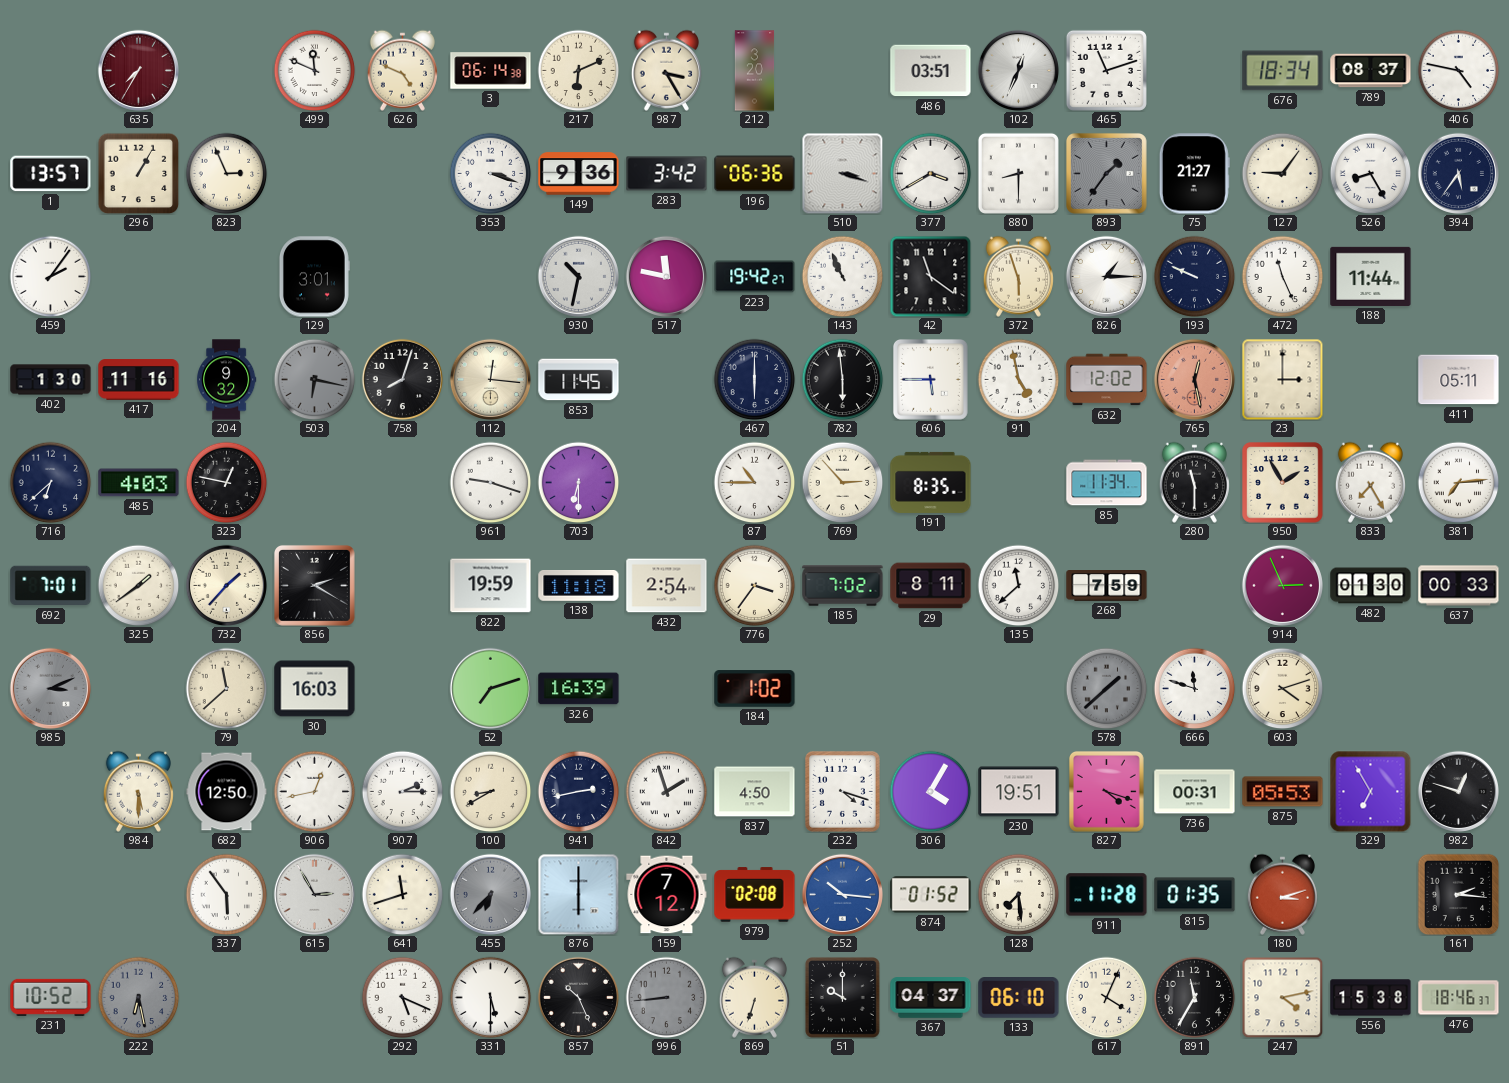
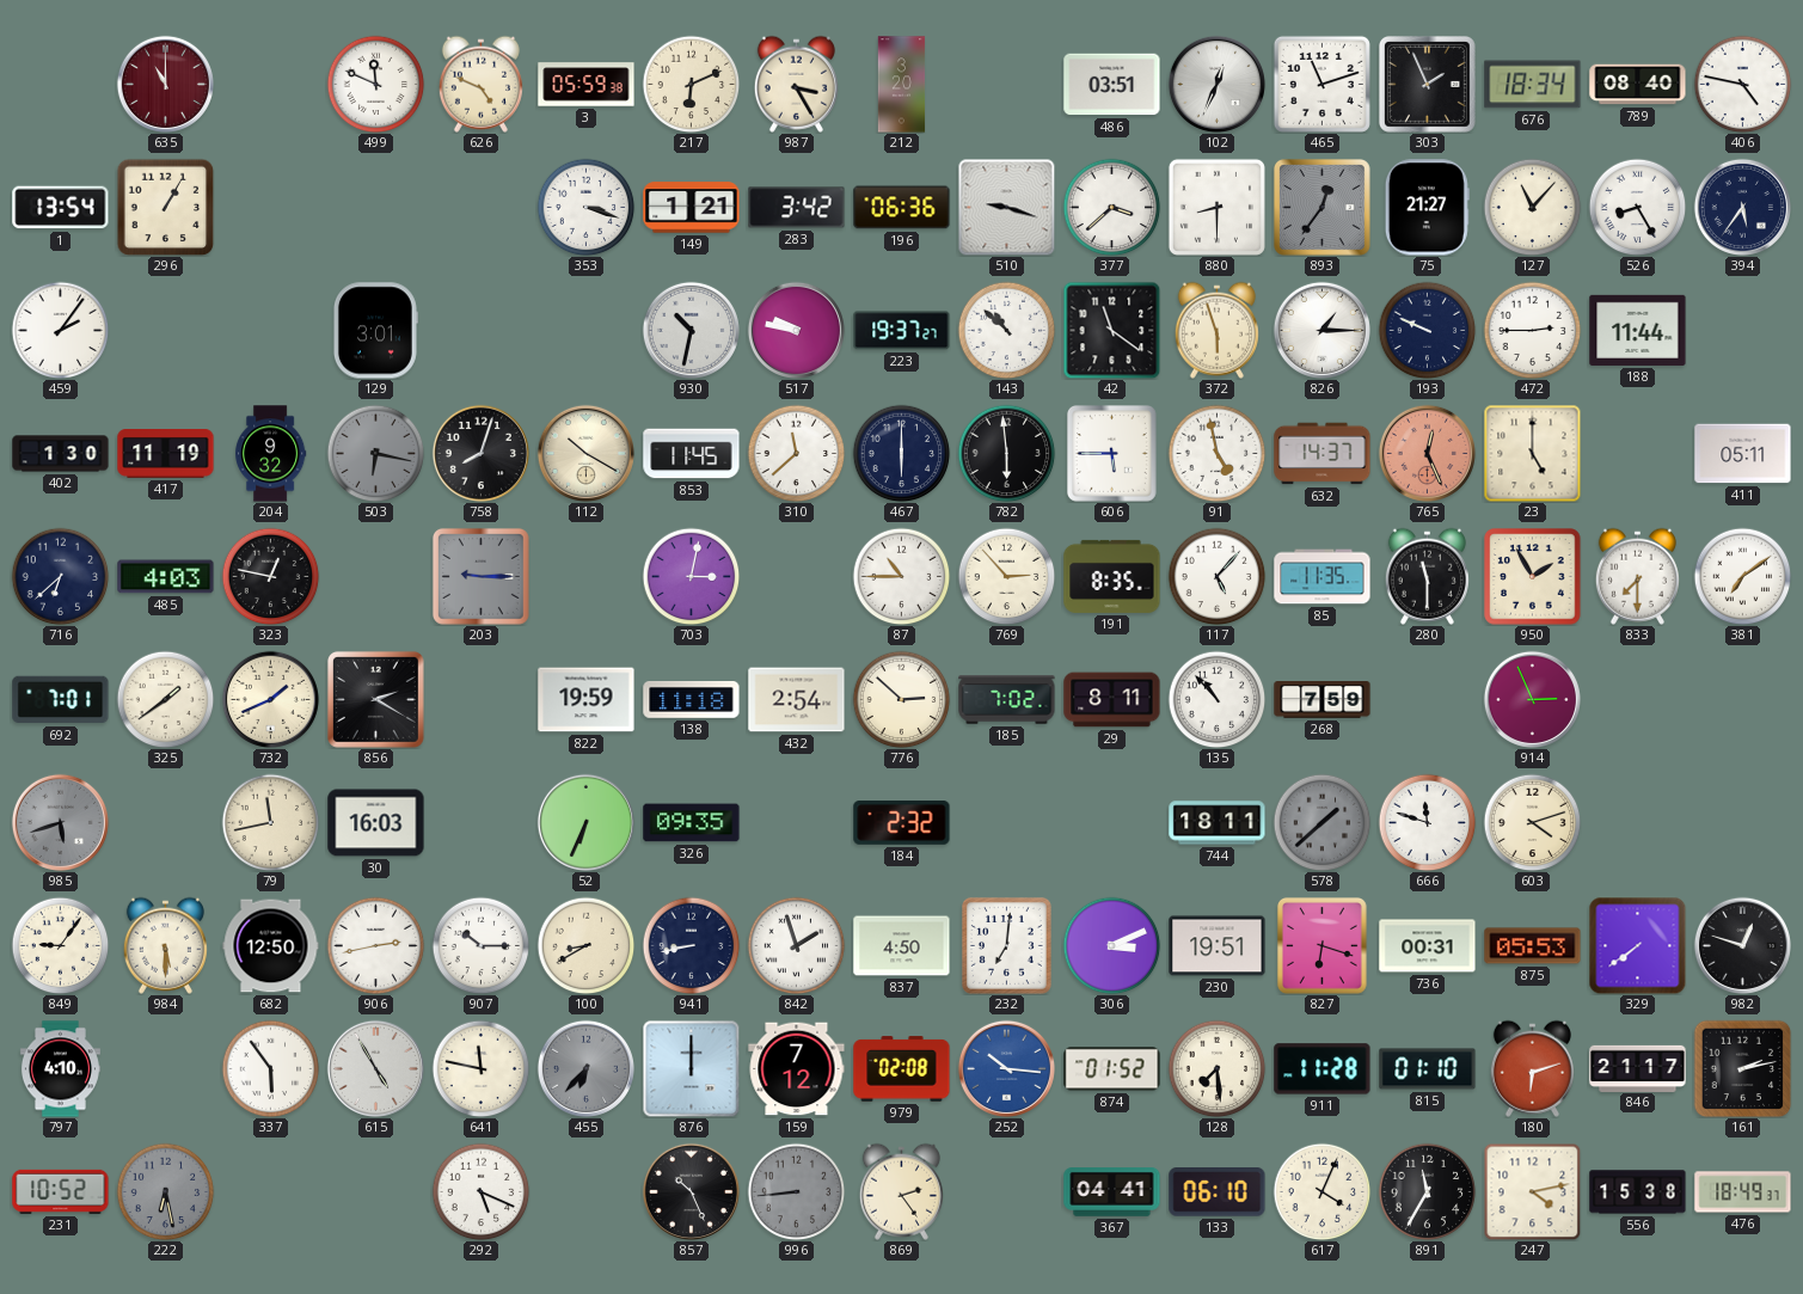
635: 7:35 -> 11:00
3: 06:14 -> 05:59
303: none -> 1:56
789: 08:37 -> 08:40
1: 13:57 -> 13:54
823: 2:56 -> none
149: 9:36 -> 1:21
510: 3:18 -> 9:18
377: 3:40 -> 3:38
893: 1:36 -> 12:36
127: 9:06 -> 11:07
517: 11:47 -> 9:47
223: 19:42 -> 19:37
143: 10:56 -> 10:52
472: 11:26 -> 2:45
417: 11:16 -> 11:19
112: 12:16 -> 10:20
310: none -> 11:38
632: 12:02 -> 14:37
765: 12:28 -> 12:26
23: 3:00 -> 5:00
203: none -> 9:15
961: 9:18 -> none
703: 6:30 -> 3:02
117: none -> 5:07
85: 11:34 -> 11:35
833: 7:25 -> 7:30
381: 7:14 -> 7:09
732: 1:37 -> 1:41
776: 3:36 -> 2:52
135: 11:38 -> 10:53
482: 01:30 -> none
637: 00:33 -> none
985: 3:11 -> 5:42
79: 11:38 -> 11:43
52: 7:12 -> 6:34
326: 16:39 -> 09:35
184: 1:02 -> 2:32
744: none -> 18:11
849: none -> 9:06
906: 12:43 -> 2:43
907: 2:15 -> 10:15
941: 2:43 -> 8:43
232: 4:18 -> 7:01
306: 4:05 -> 3:11
827: 4:18 -> 6:18
329: 6:55 -> 7:39
797: none -> 4:10
615: 2:55 -> 4:55
641: 11:42 -> 11:47
876: 6:00 -> 12:00
815: 01:35 -> 01:10
180: 3:12 -> 6:12
846: none -> 21:17
161: 2:16 -> 2:13
331: 5:30 -> none
869: 6:33 -> 2:24
51: 10:00 -> none
367: 04:37 -> 04:41
476: 18:46 -> 18:49
